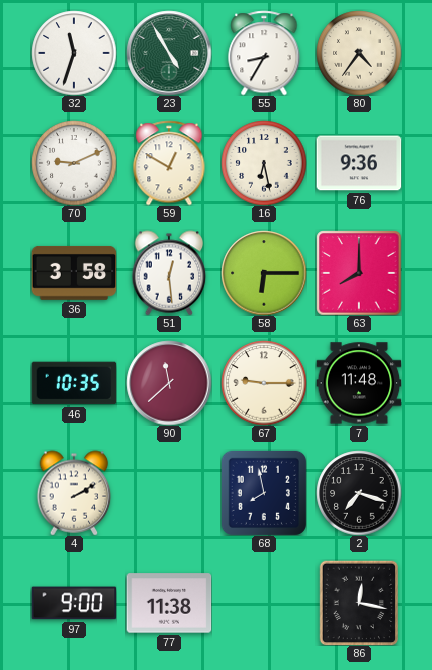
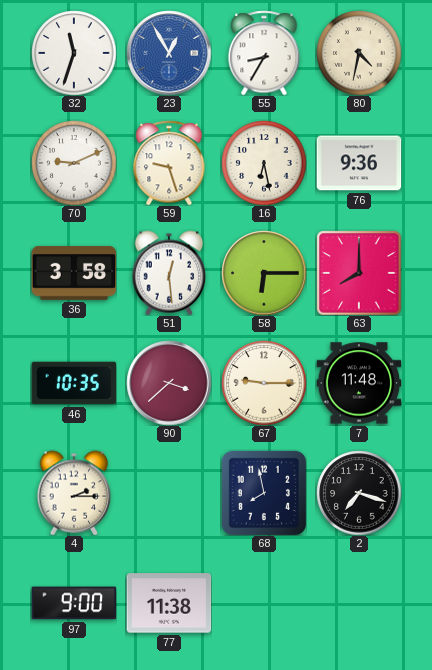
23: 4:55 -> 12:55
23 dial: green -> blue
80: 4:36 -> 4:32
59: 12:50 -> 9:27
90: 11:38 -> 3:38
4: 2:10 -> 2:15
86: 12:17 -> none
